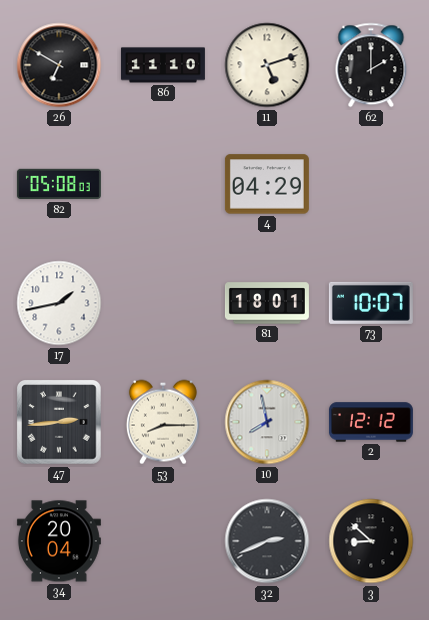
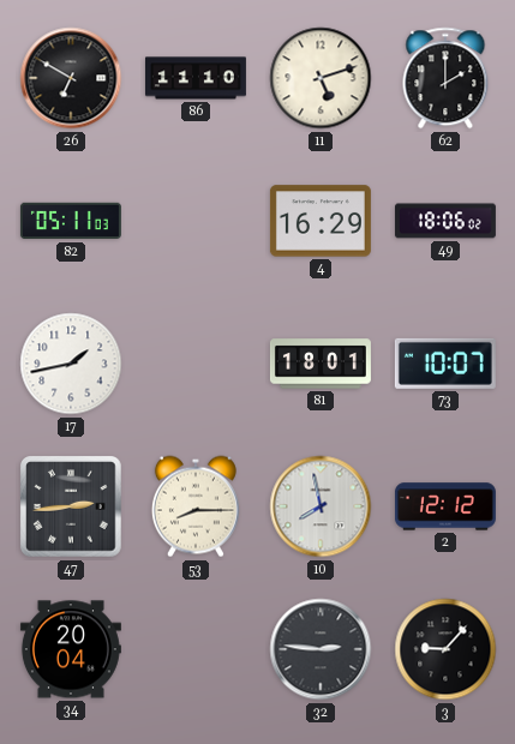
82: 05:08 -> 05:11
4: 04:29 -> 16:29
49: none -> 18:06
32: 2:41 -> 2:46
3: 8:52 -> 9:07
